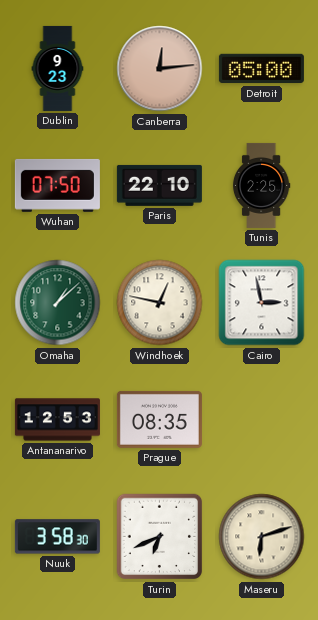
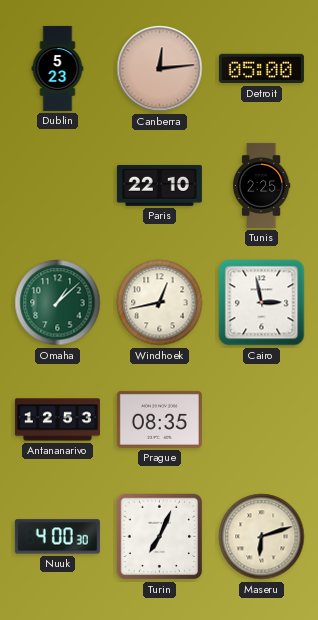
Dublin: 9:23 -> 5:23
Wuhan: 07:50 -> none
Windhoek: 12:47 -> 12:43
Nuuk: 3:58 -> 4:00
Turin: 6:41 -> 7:04
